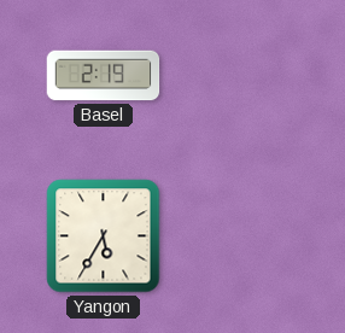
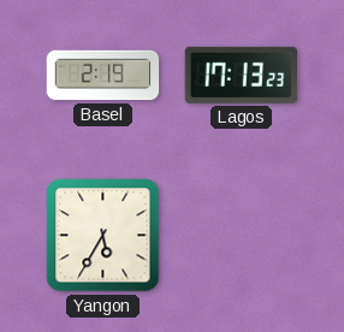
Lagos: none -> 17:13
